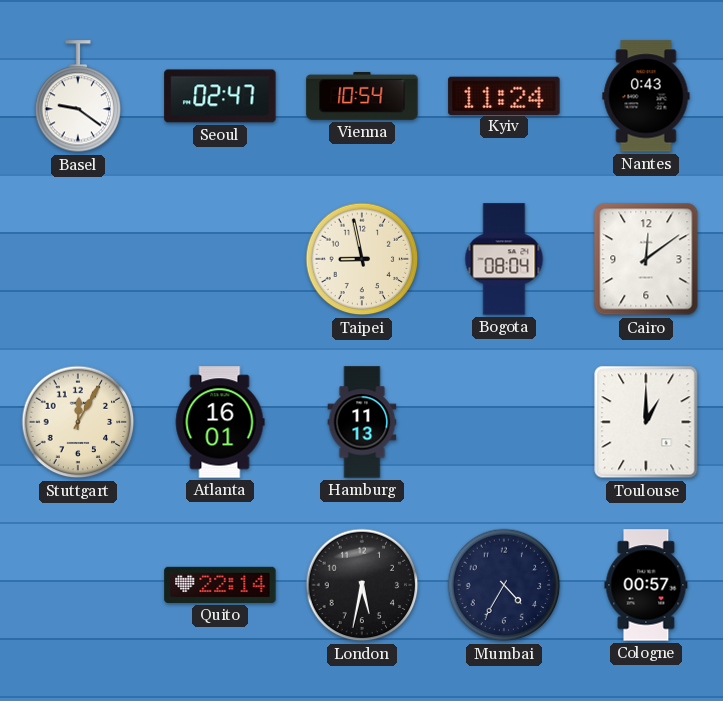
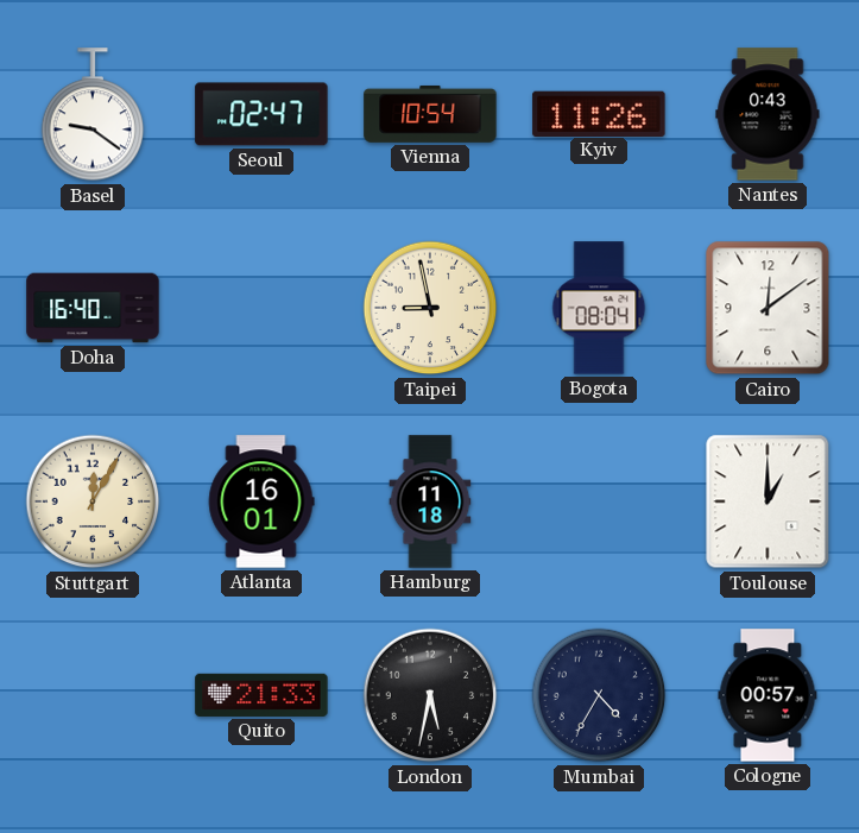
Kyiv: 11:24 -> 11:26
Doha: none -> 16:40
Hamburg: 11:13 -> 11:18
Quito: 22:14 -> 21:33
